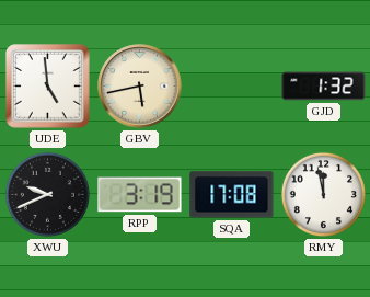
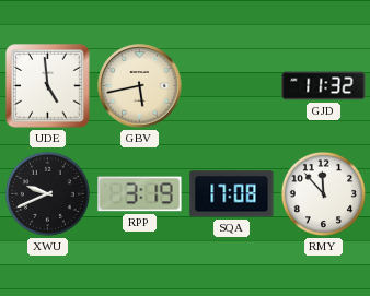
GJD: 1:32 -> 11:32
RMY: 11:58 -> 11:53
